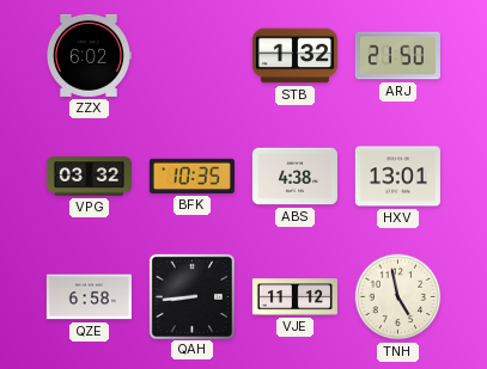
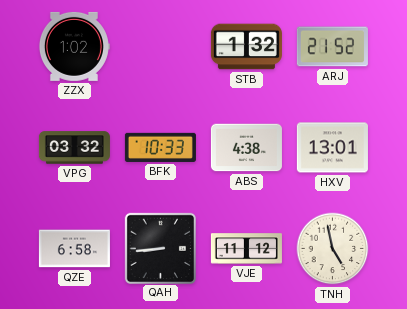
ZZX: 6:02 -> 1:02
ARJ: 21:50 -> 21:52
BFK: 10:35 -> 10:33
